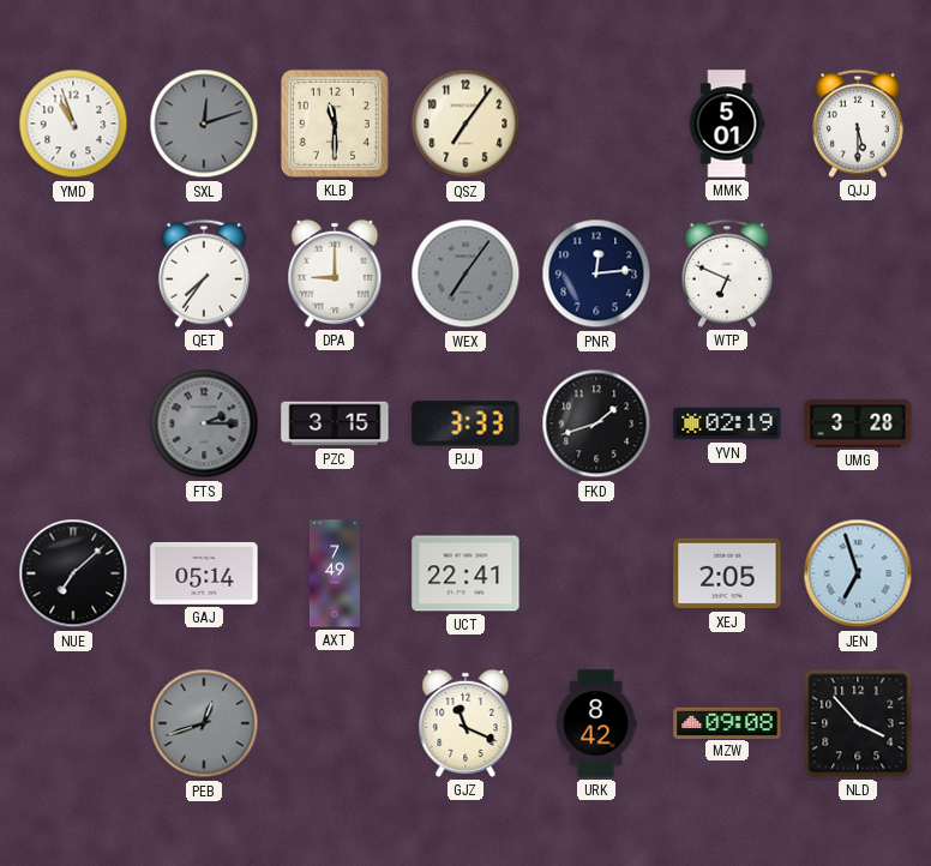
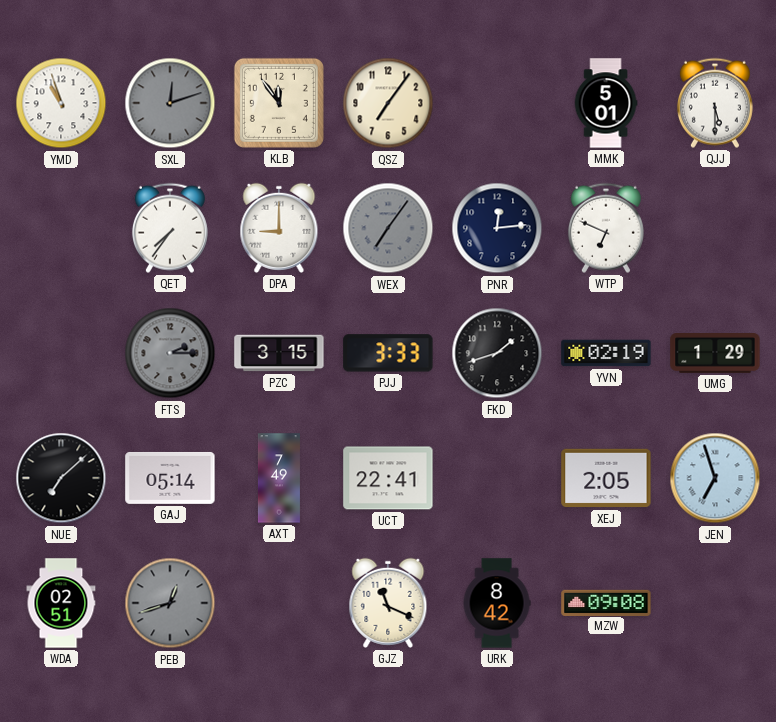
KLB: 11:30 -> 11:54
UMG: 3:28 -> 1:29
WDA: none -> 02:51
NLD: 3:53 -> none
